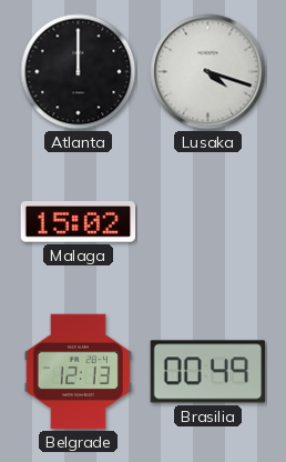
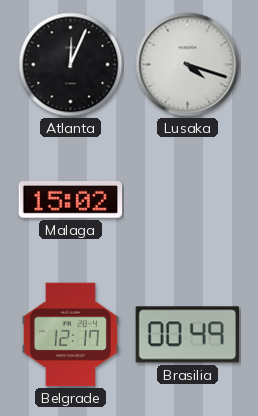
Atlanta: 12:00 -> 12:04
Belgrade: 12:13 -> 12:17
